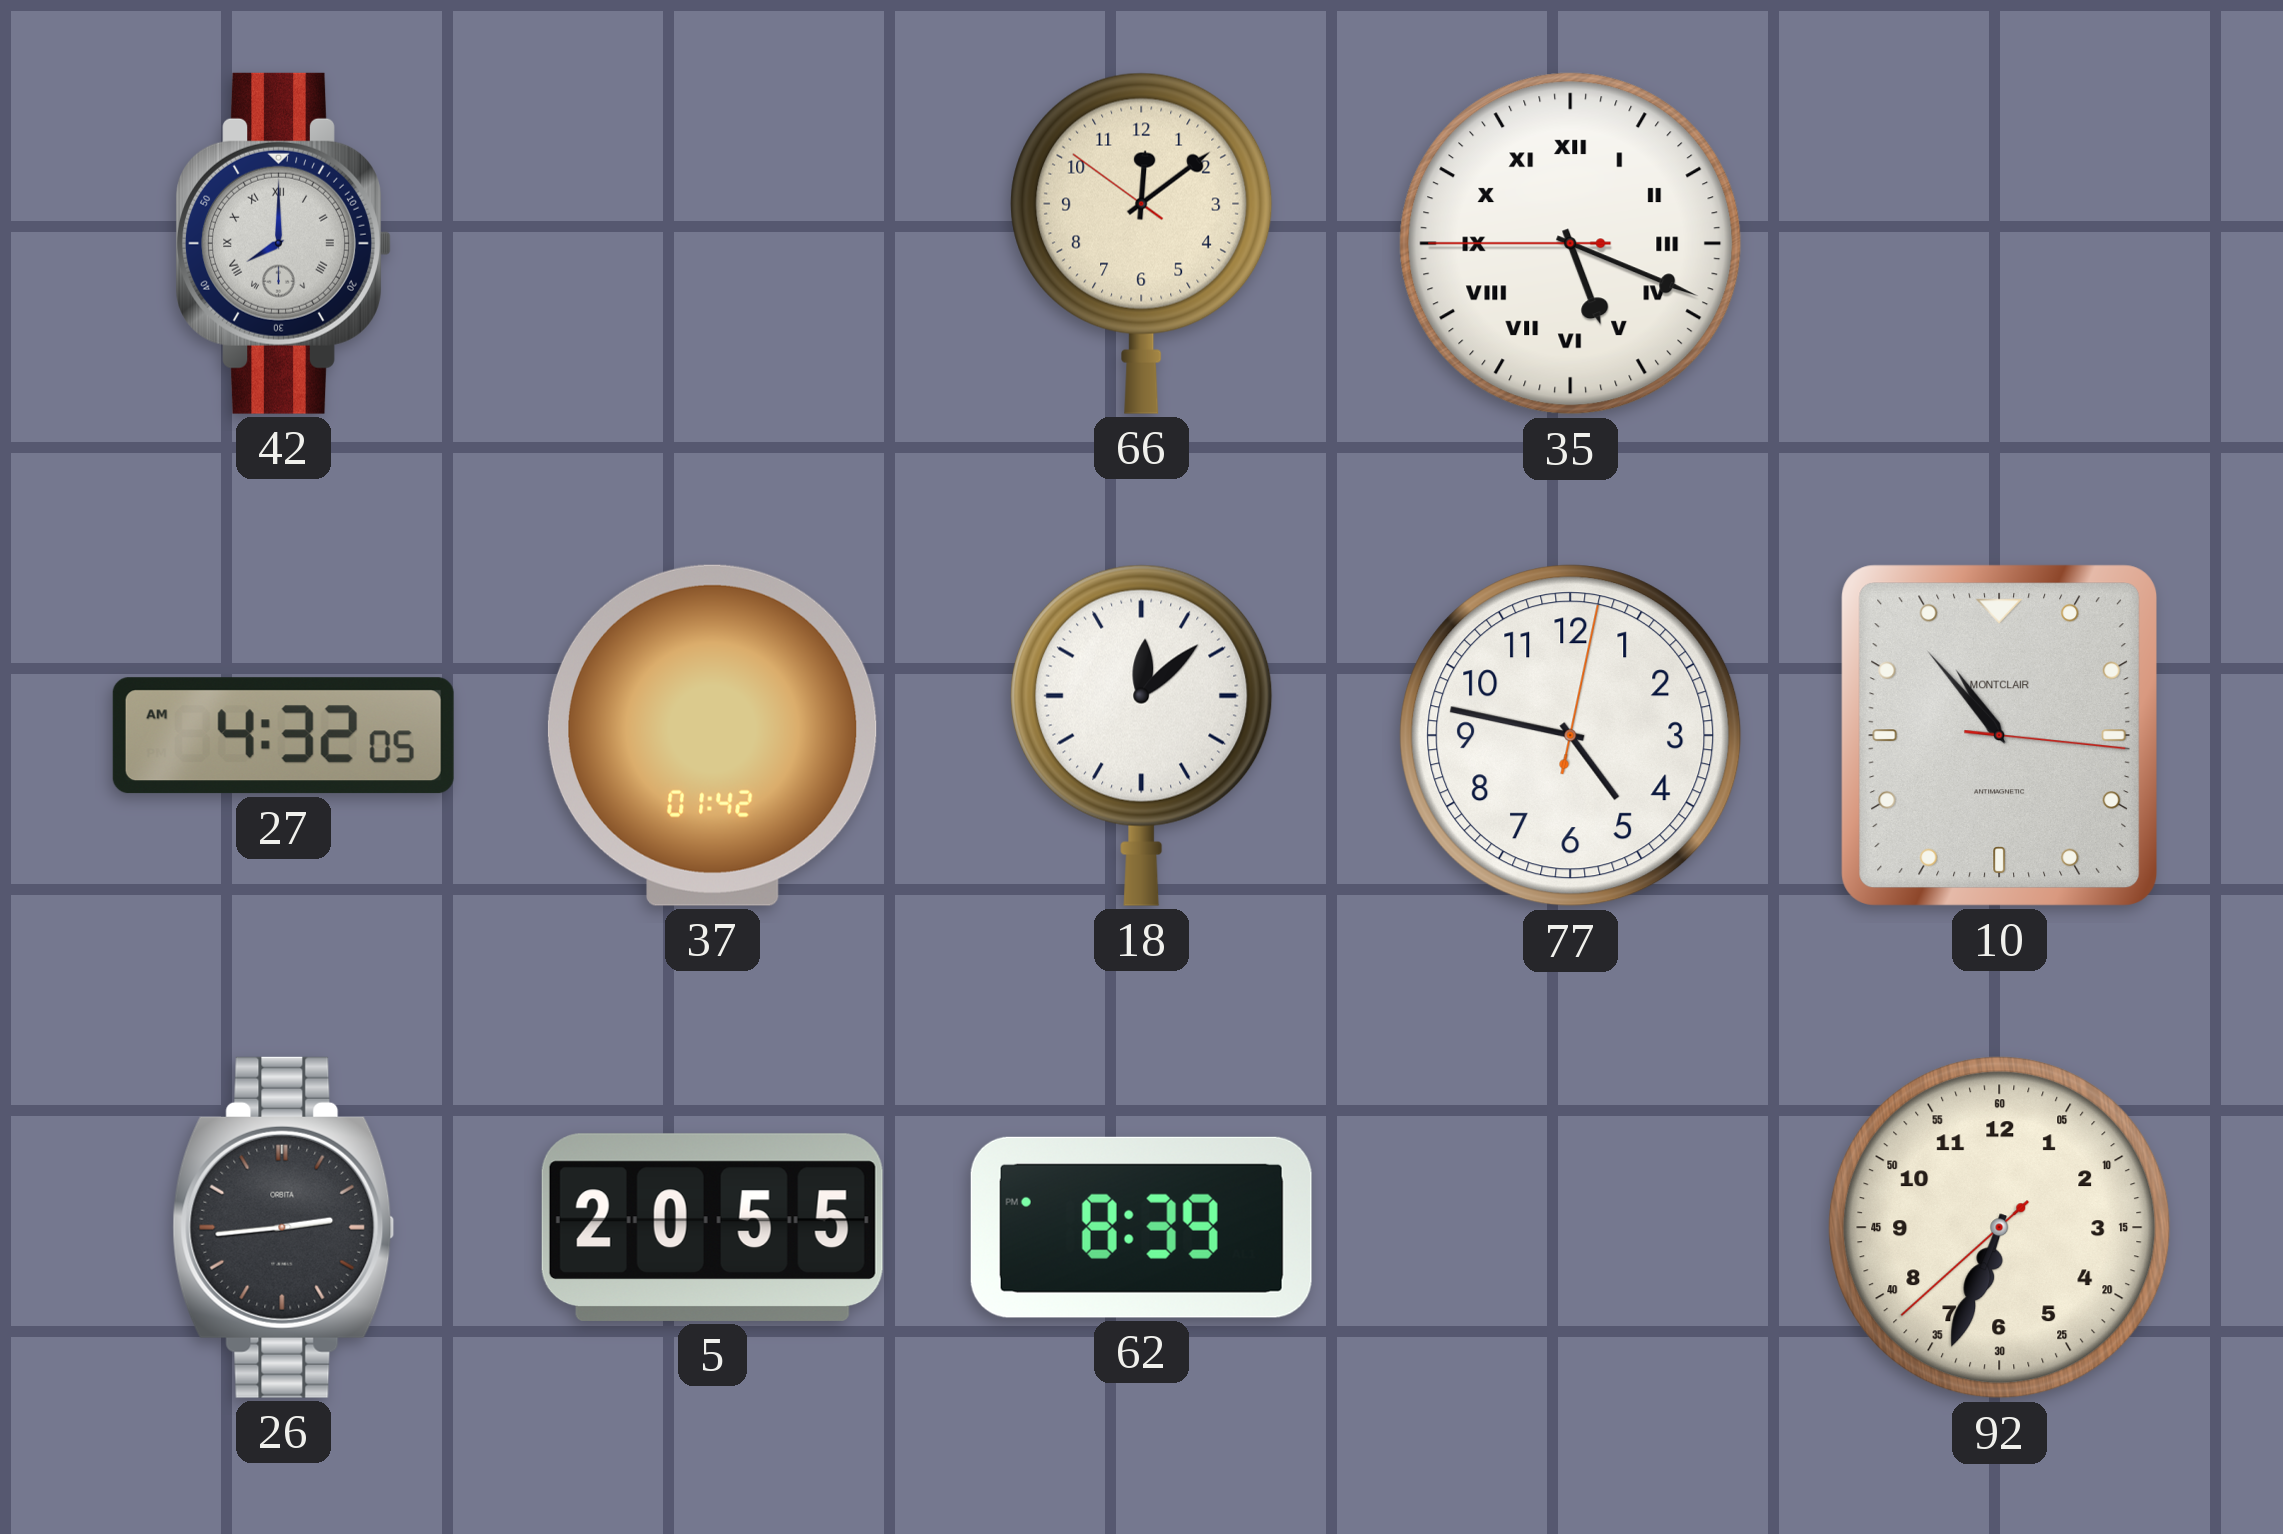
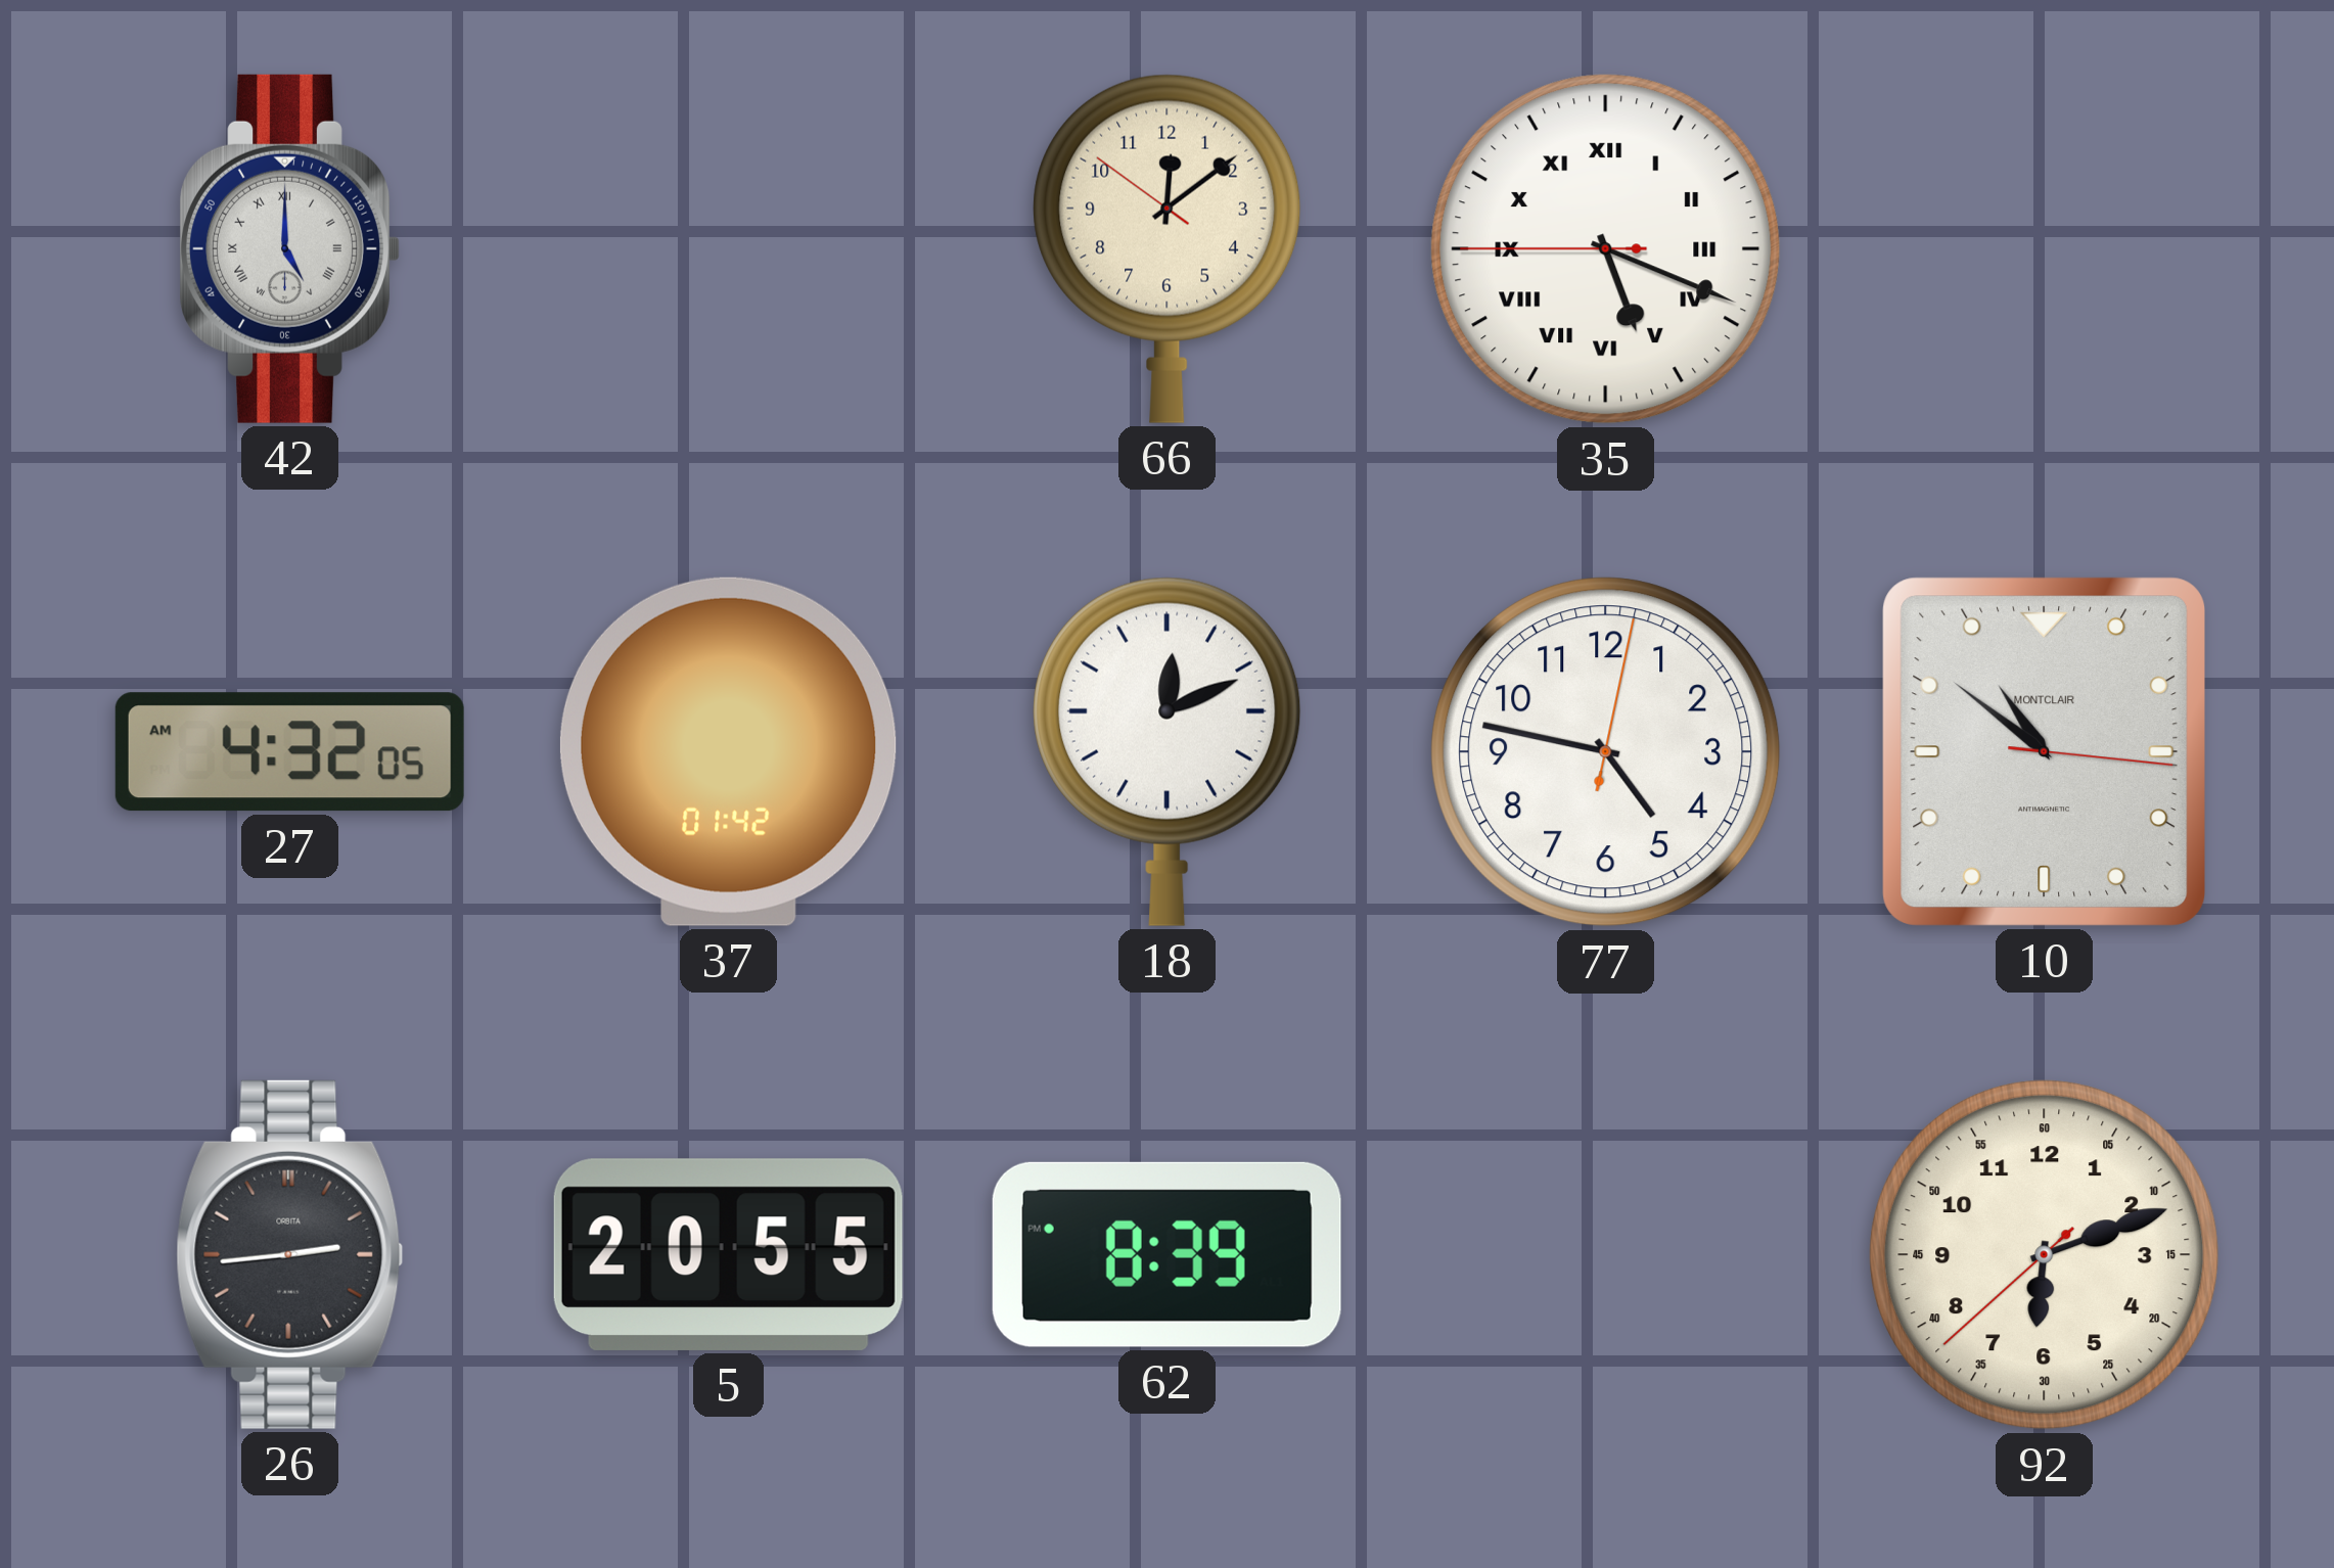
42: 8:00 -> 5:00
18: 12:08 -> 12:11
10: 10:53 -> 10:51
92: 6:33 -> 6:11
